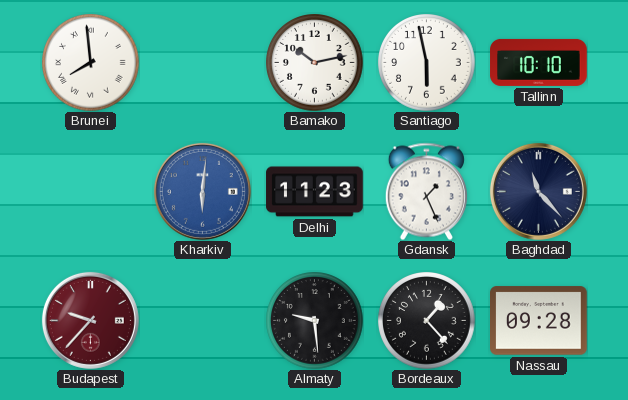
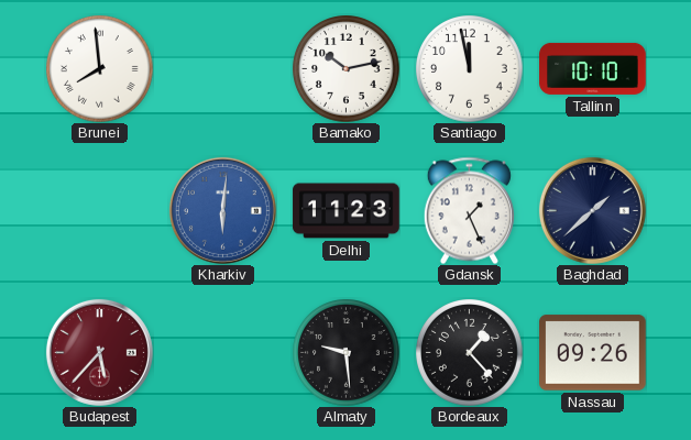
Santiago: 5:58 -> 11:58
Baghdad: 11:23 -> 1:38
Budapest: 9:37 -> 5:37
Nassau: 09:28 -> 09:26
